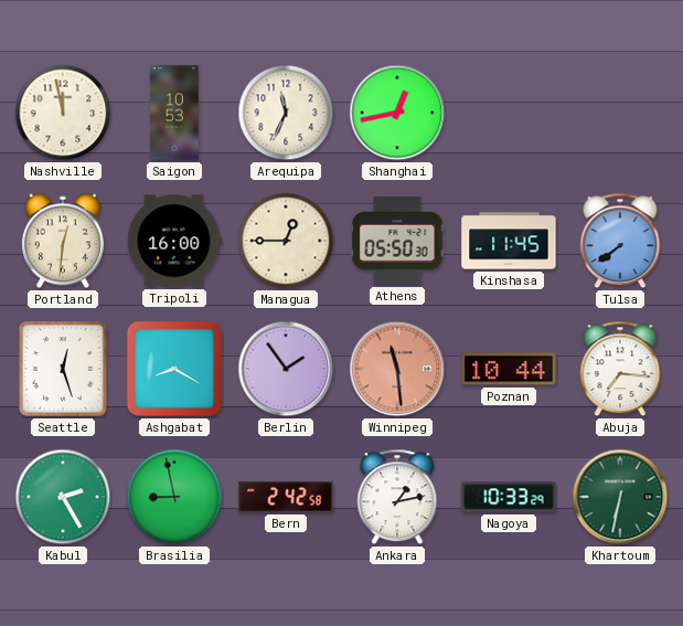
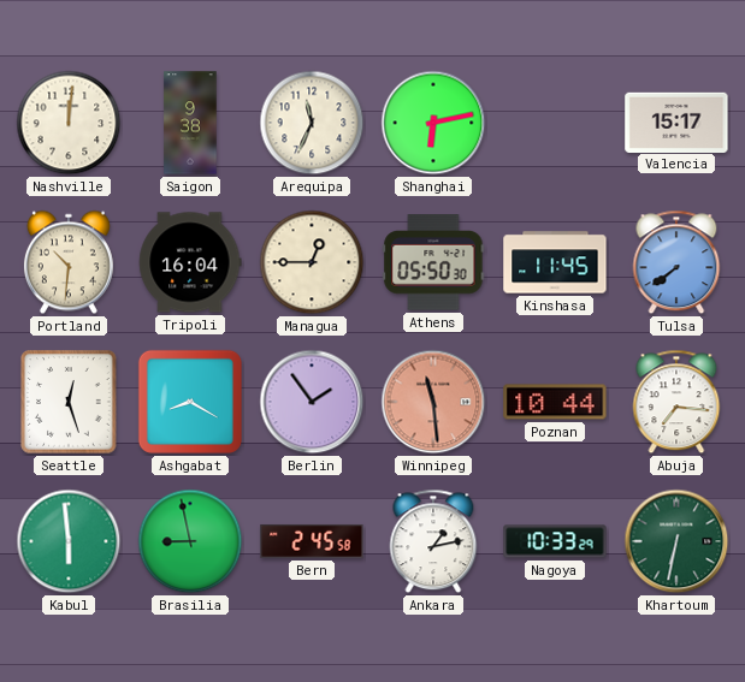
Nashville: 11:58 -> 12:01
Saigon: 10:53 -> 9:38
Shanghai: 12:43 -> 6:13
Valencia: none -> 15:17
Portland: 12:31 -> 10:31
Tripoli: 16:00 -> 16:04
Kabul: 2:25 -> 5:59
Bern: 2:42 -> 2:45
